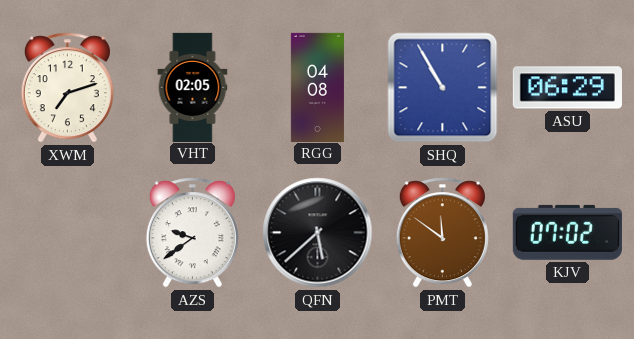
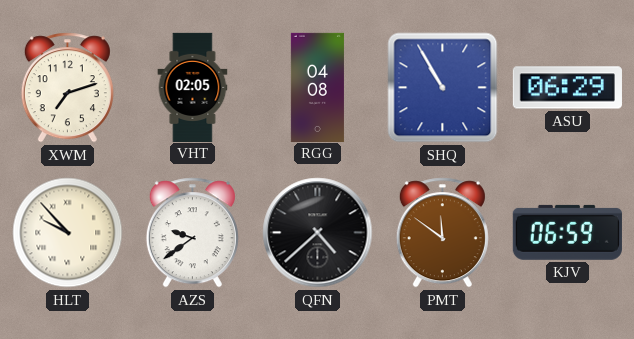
HLT: none -> 9:53
QFN: 5:38 -> 4:38
KJV: 07:02 -> 06:59
